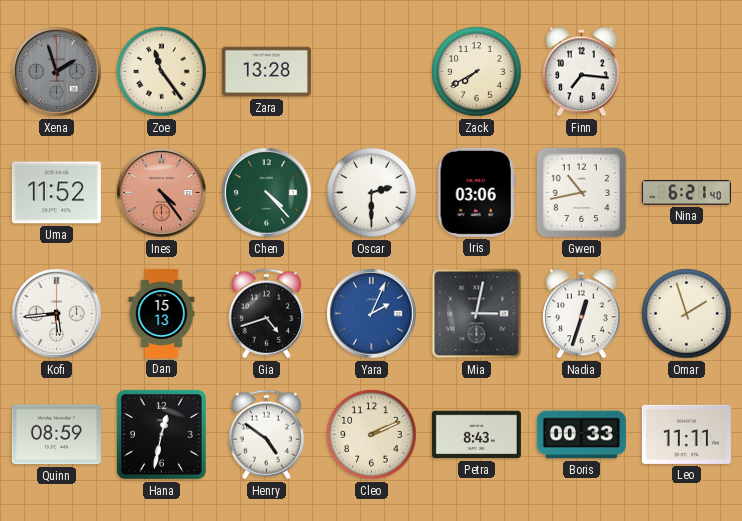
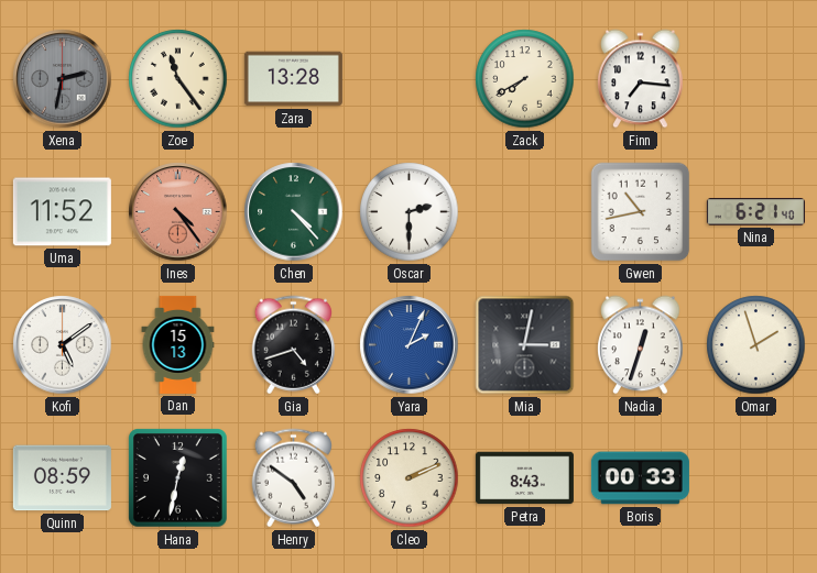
Xena: 1:57 -> 2:32
Iris: 03:06 -> none
Kofi: 5:44 -> 5:09
Leo: 11:11 -> none
